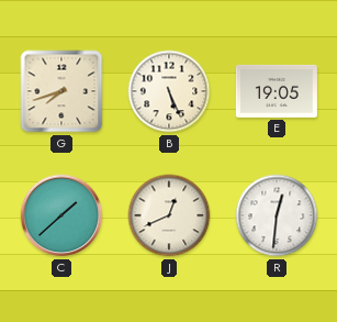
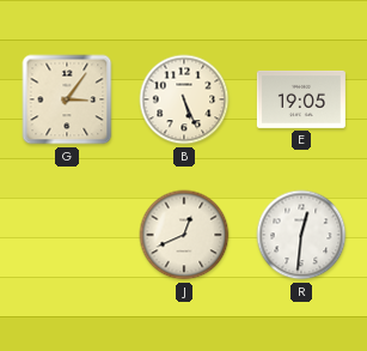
G: 7:42 -> 3:06
C: 1:38 -> none
